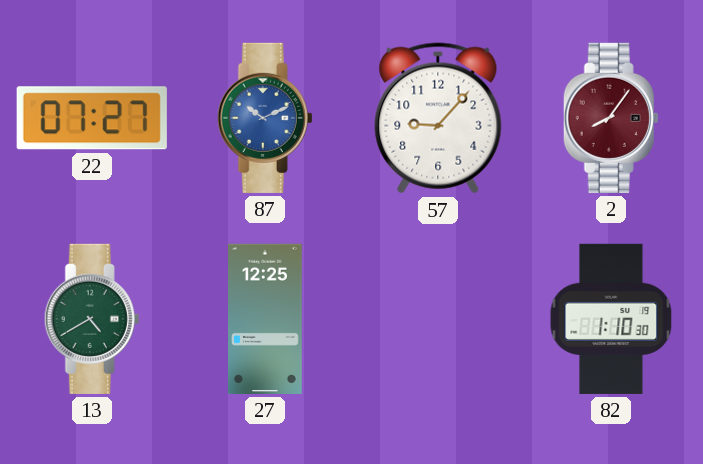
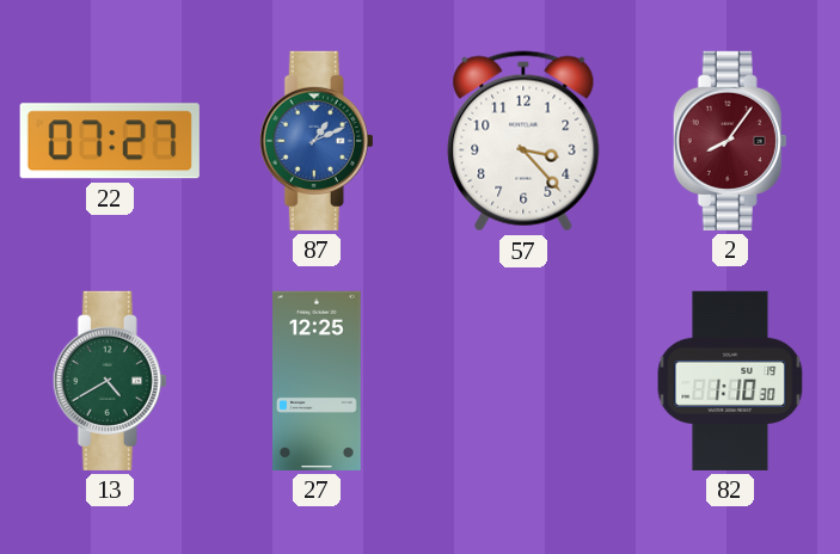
87: 10:11 -> 1:11
57: 9:07 -> 3:23
